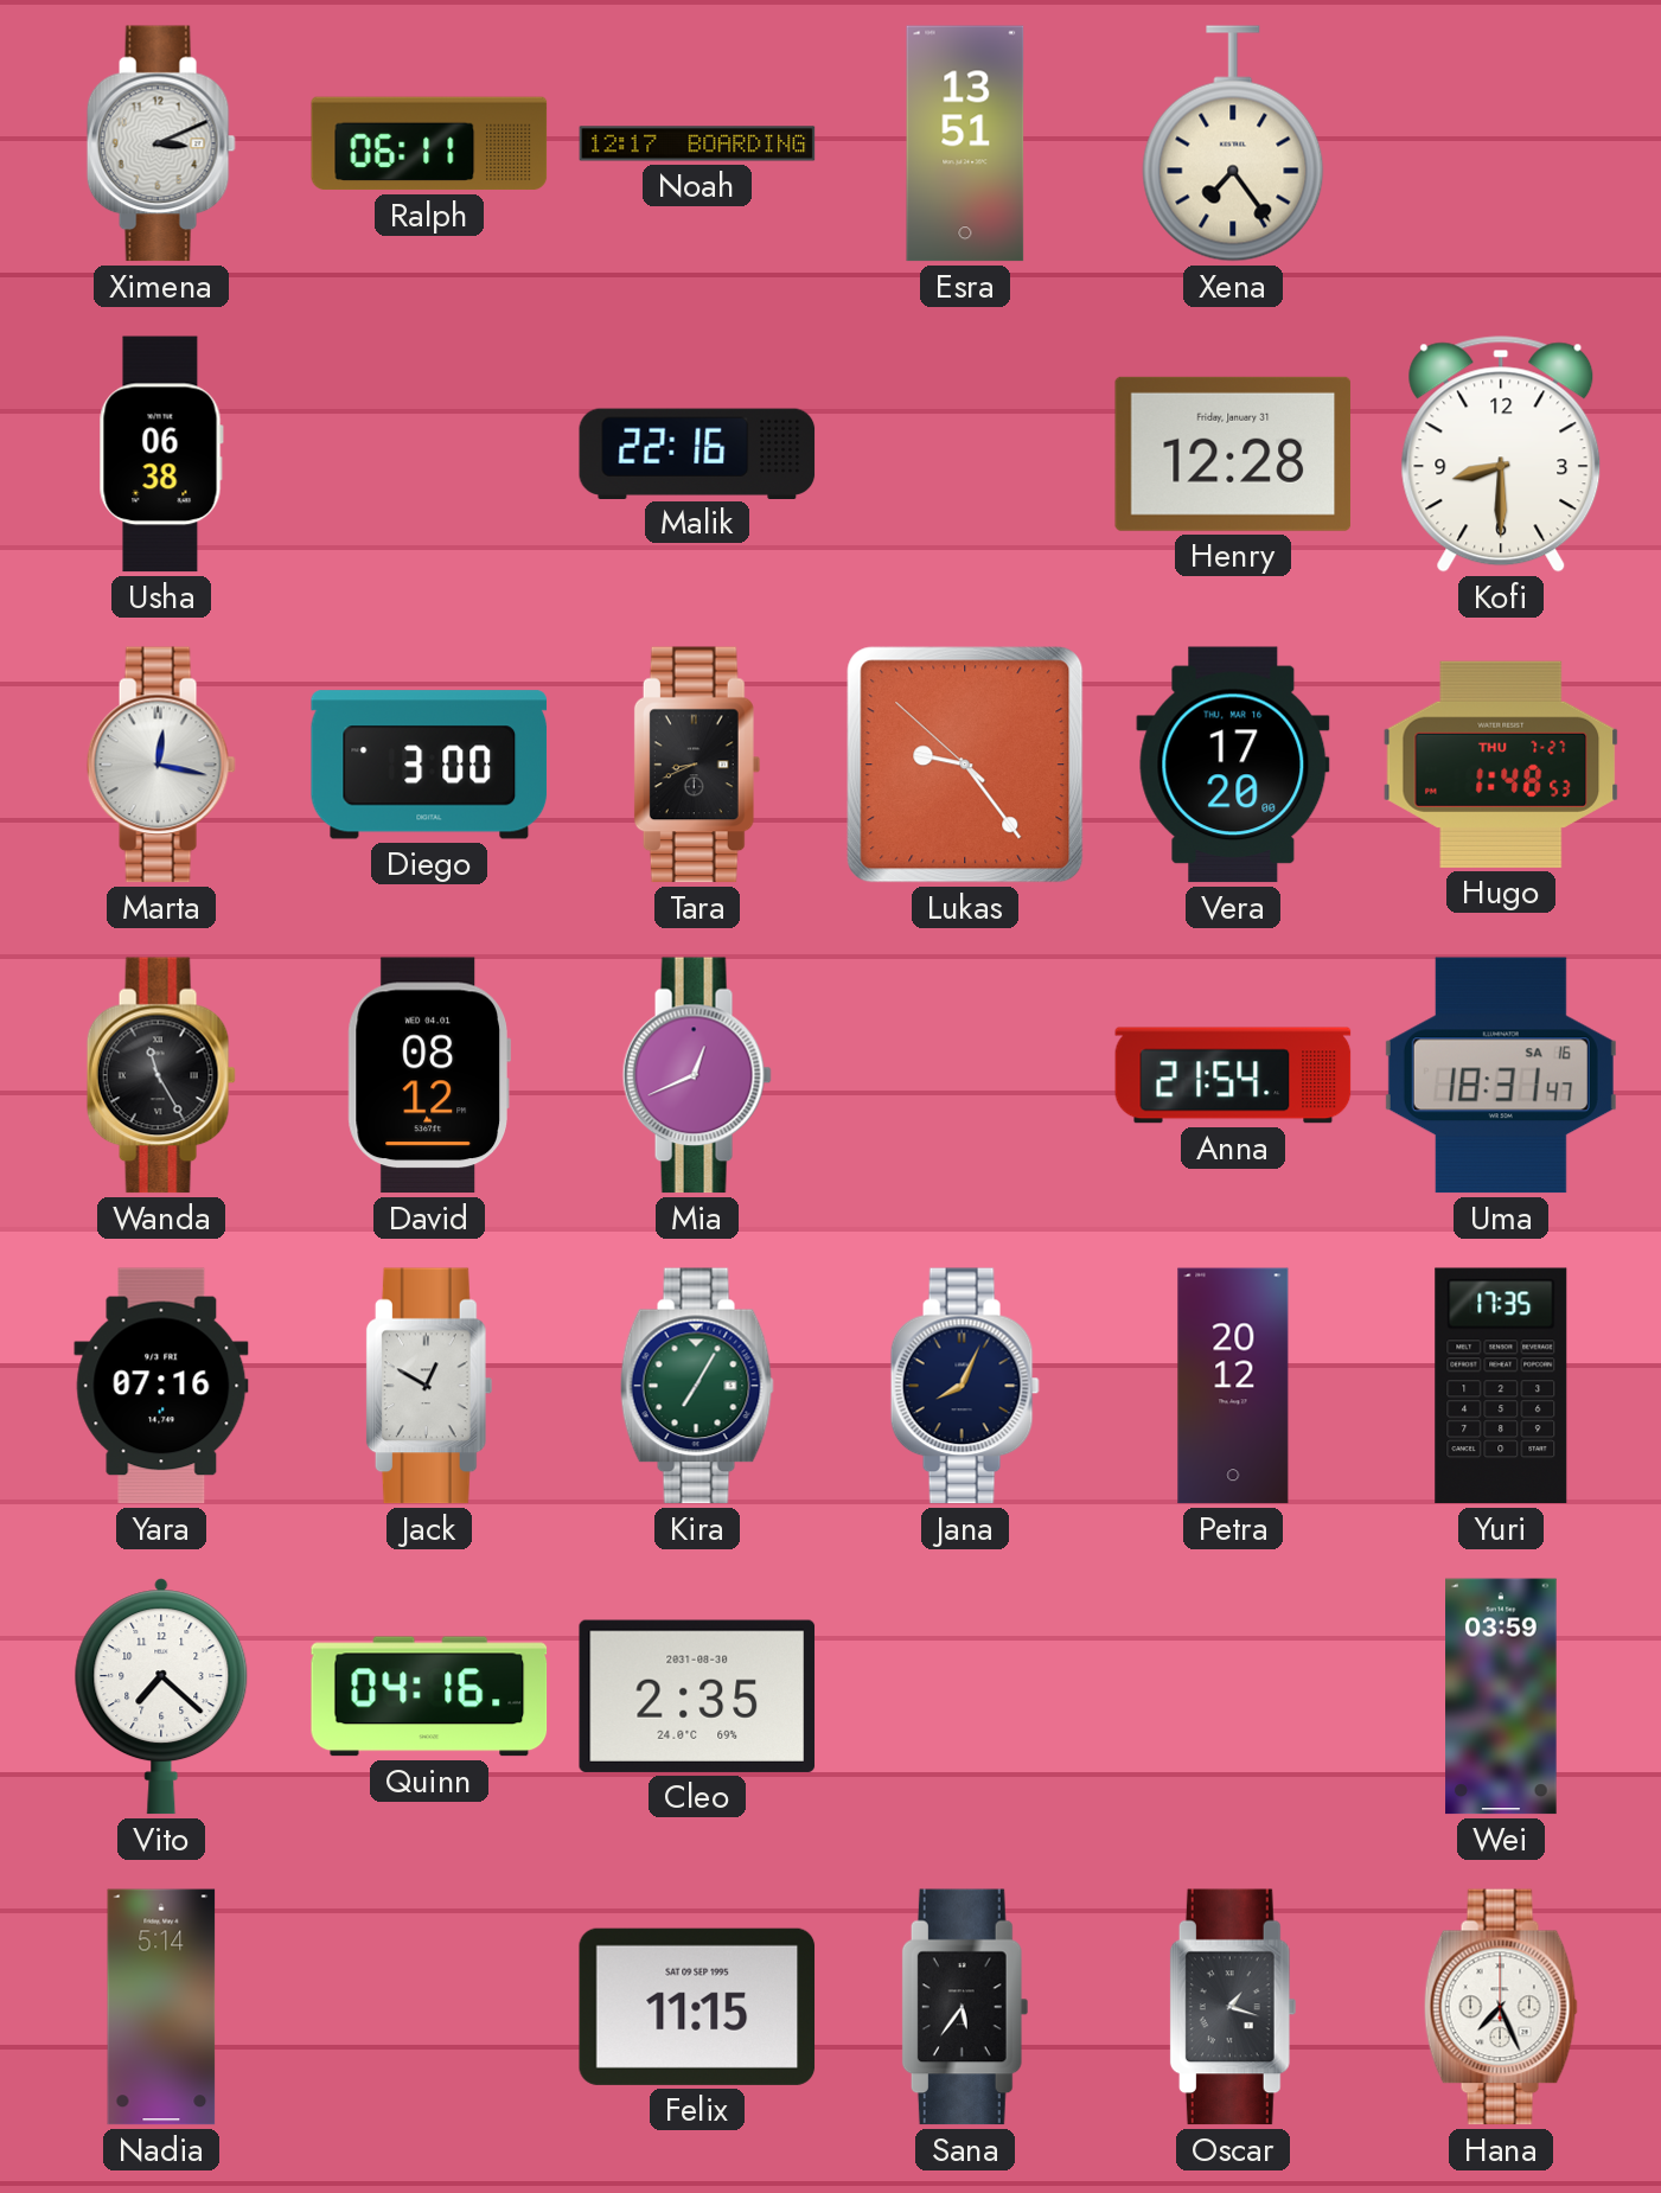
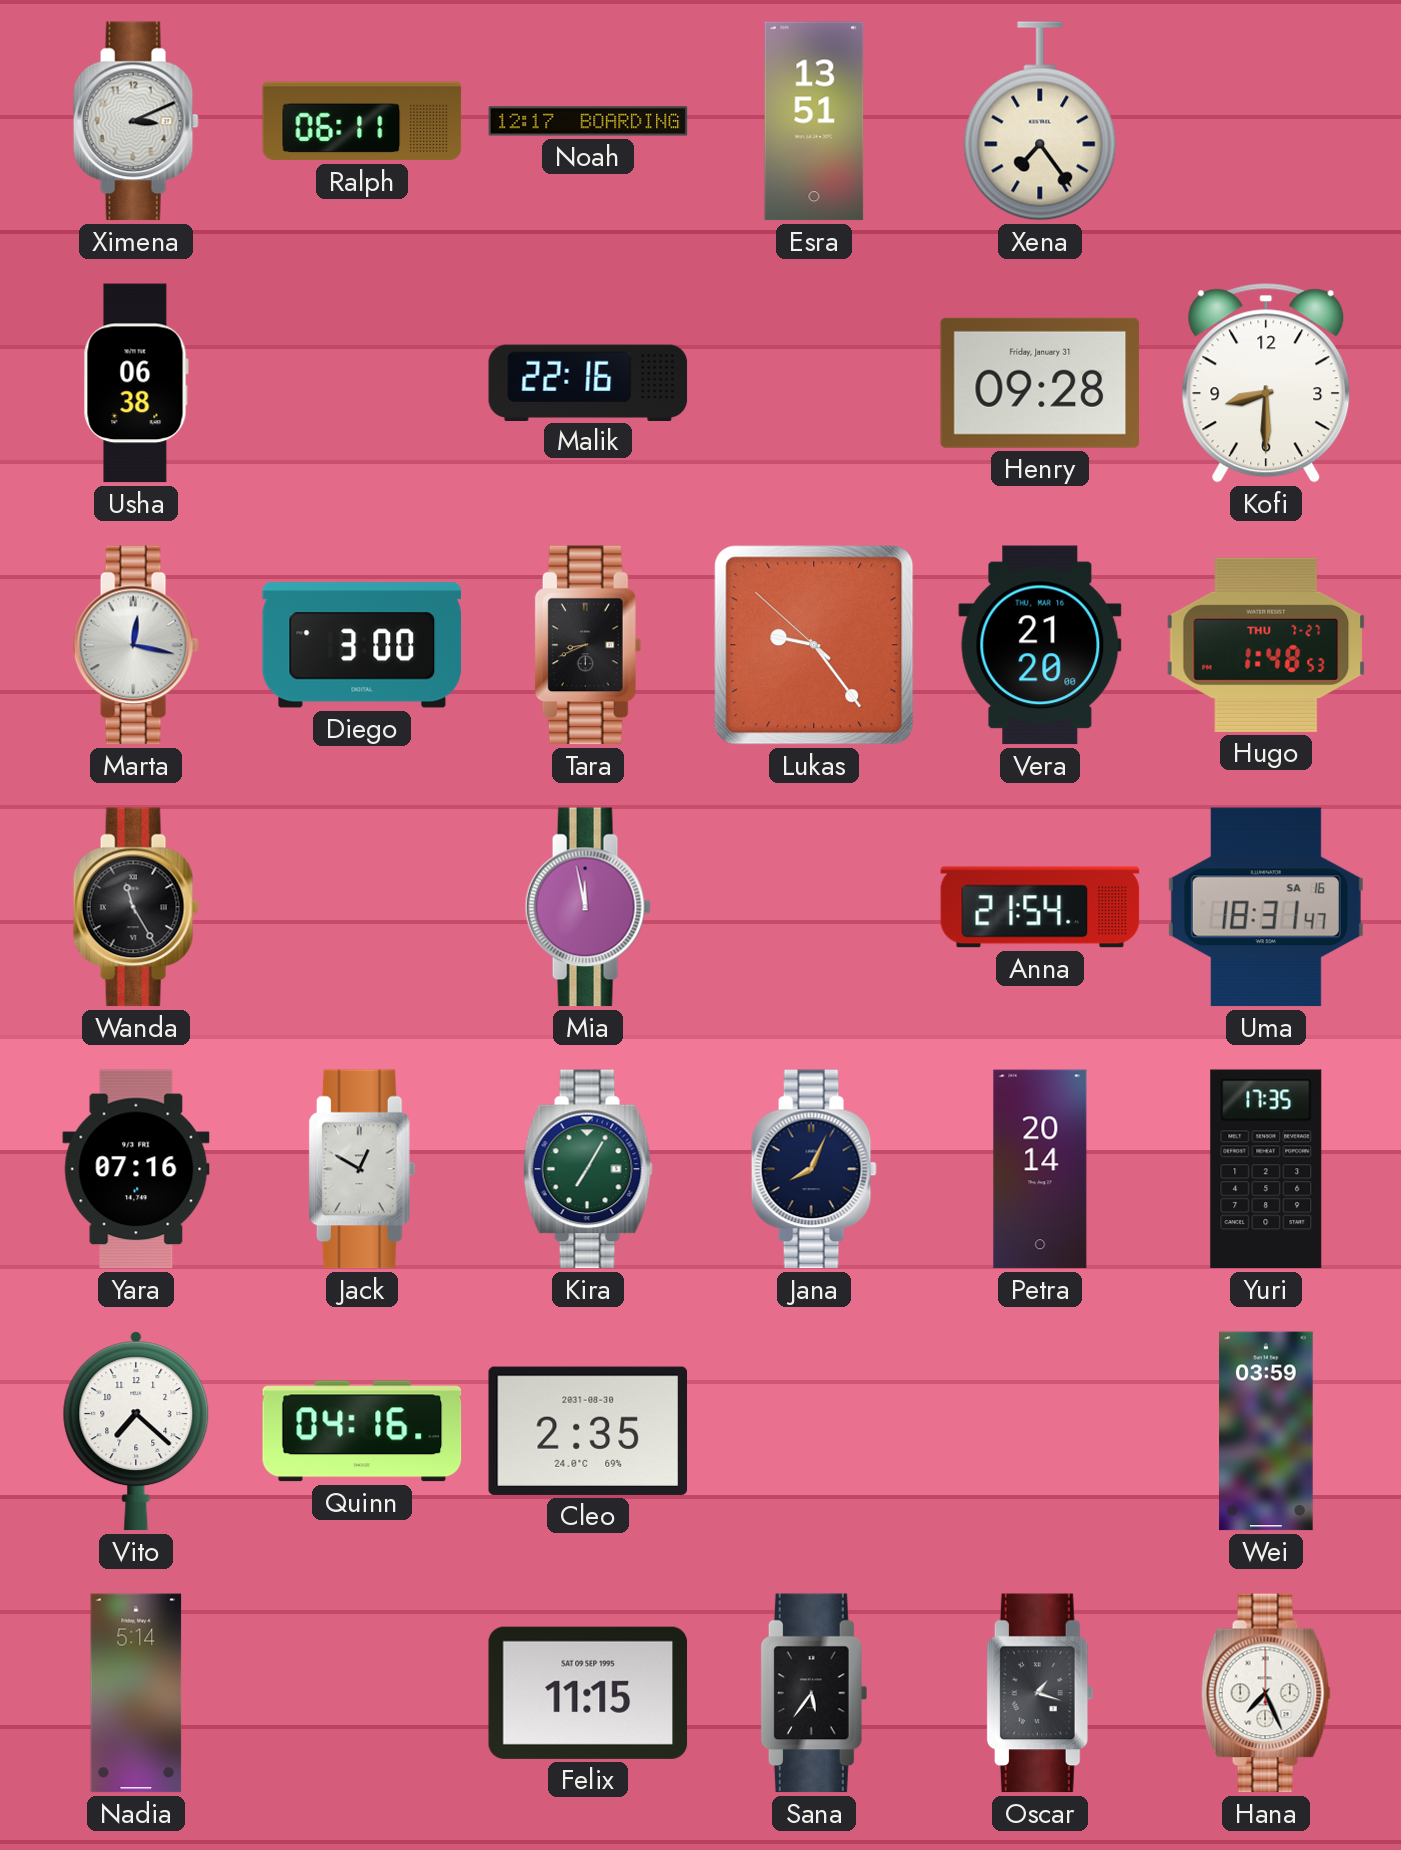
Henry: 12:28 -> 09:28
Vera: 17:20 -> 21:20
David: 08:12 -> none
Mia: 12:41 -> 11:58
Petra: 20:12 -> 20:14
